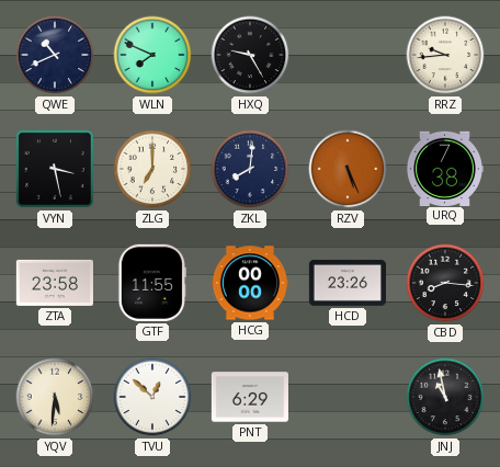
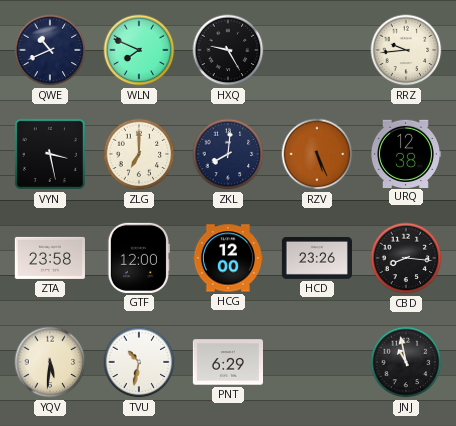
URQ: 7:38 -> 12:38
GTF: 11:55 -> 12:00
HCG: 00:00 -> 12:00
TVU: 12:52 -> 10:32
